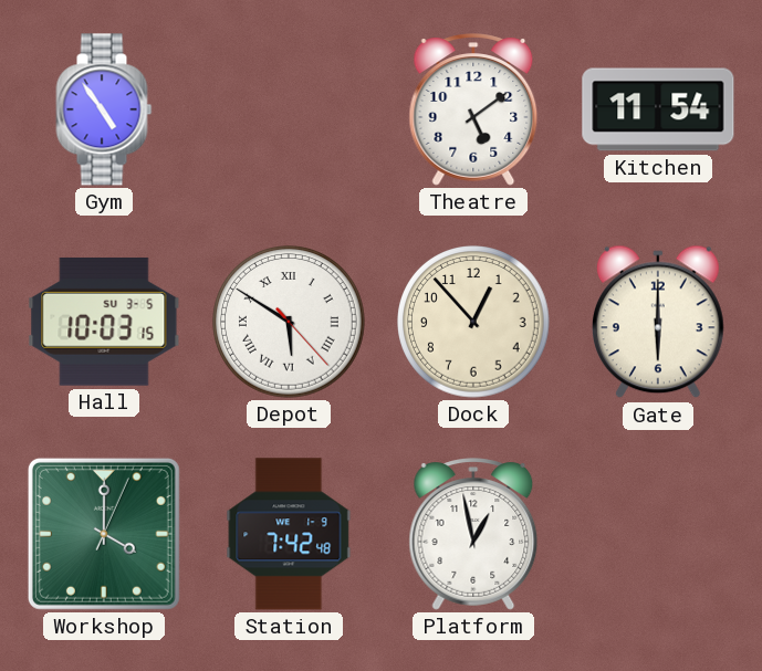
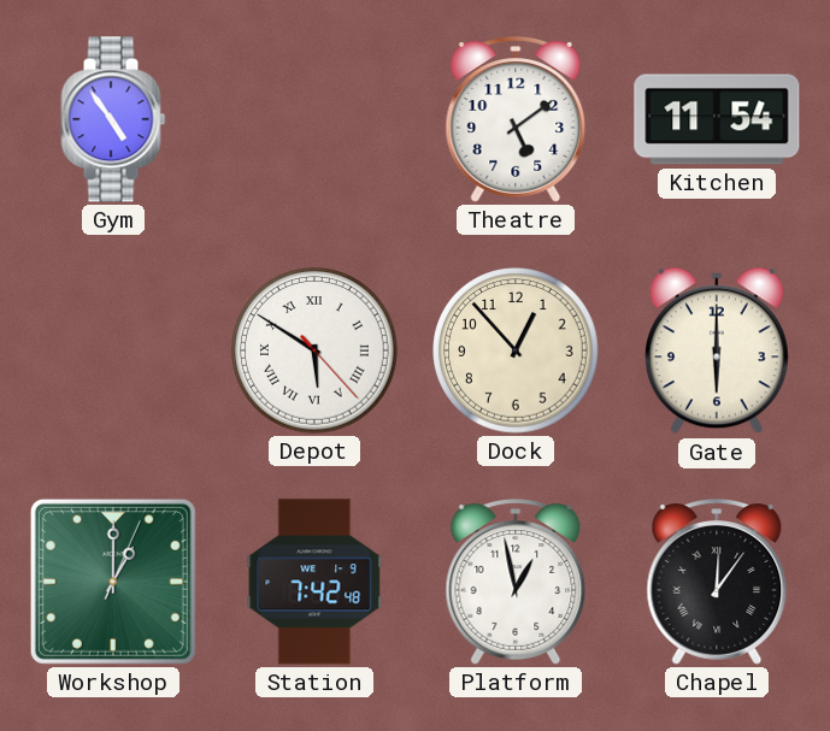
Hall: 10:03 -> none
Workshop: 4:00 -> 1:00
Chapel: none -> 12:06
